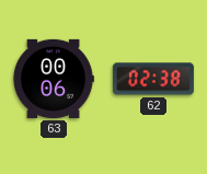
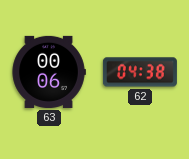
62: 02:38 -> 04:38
